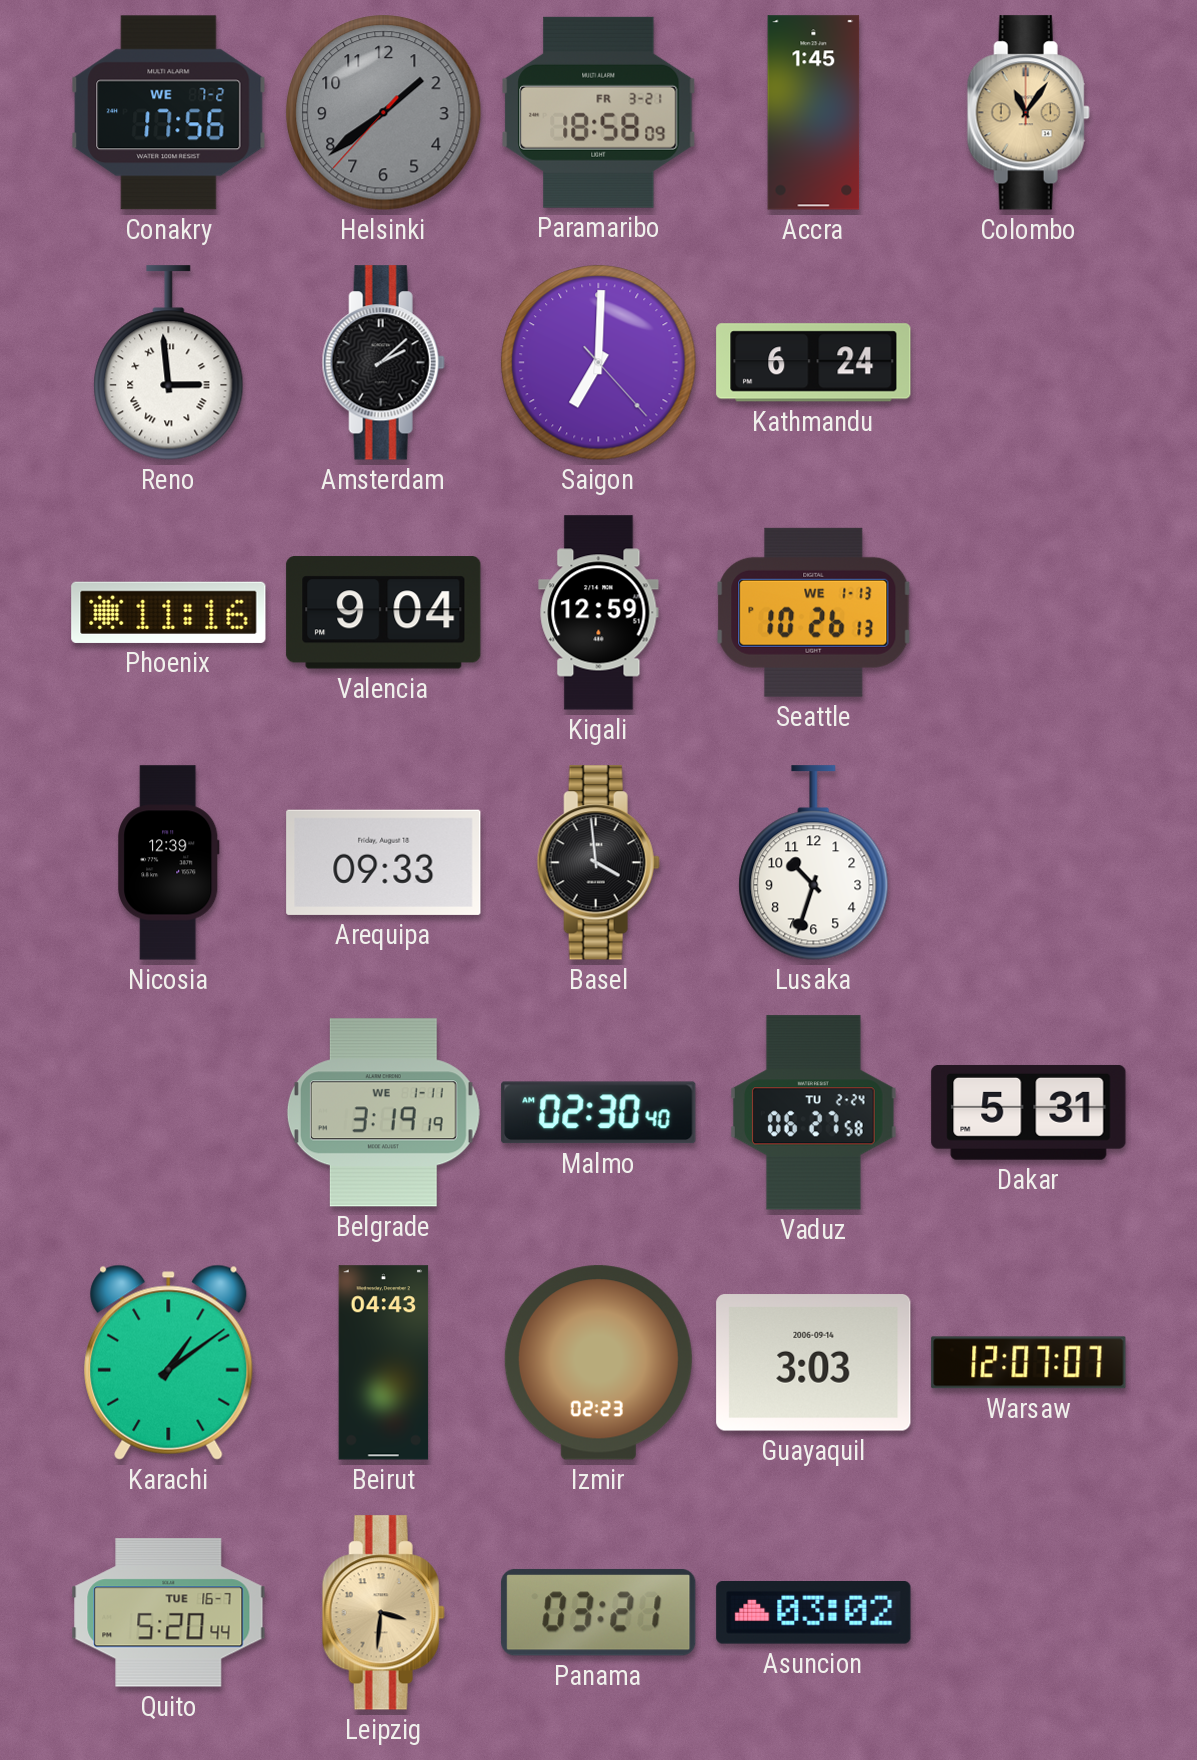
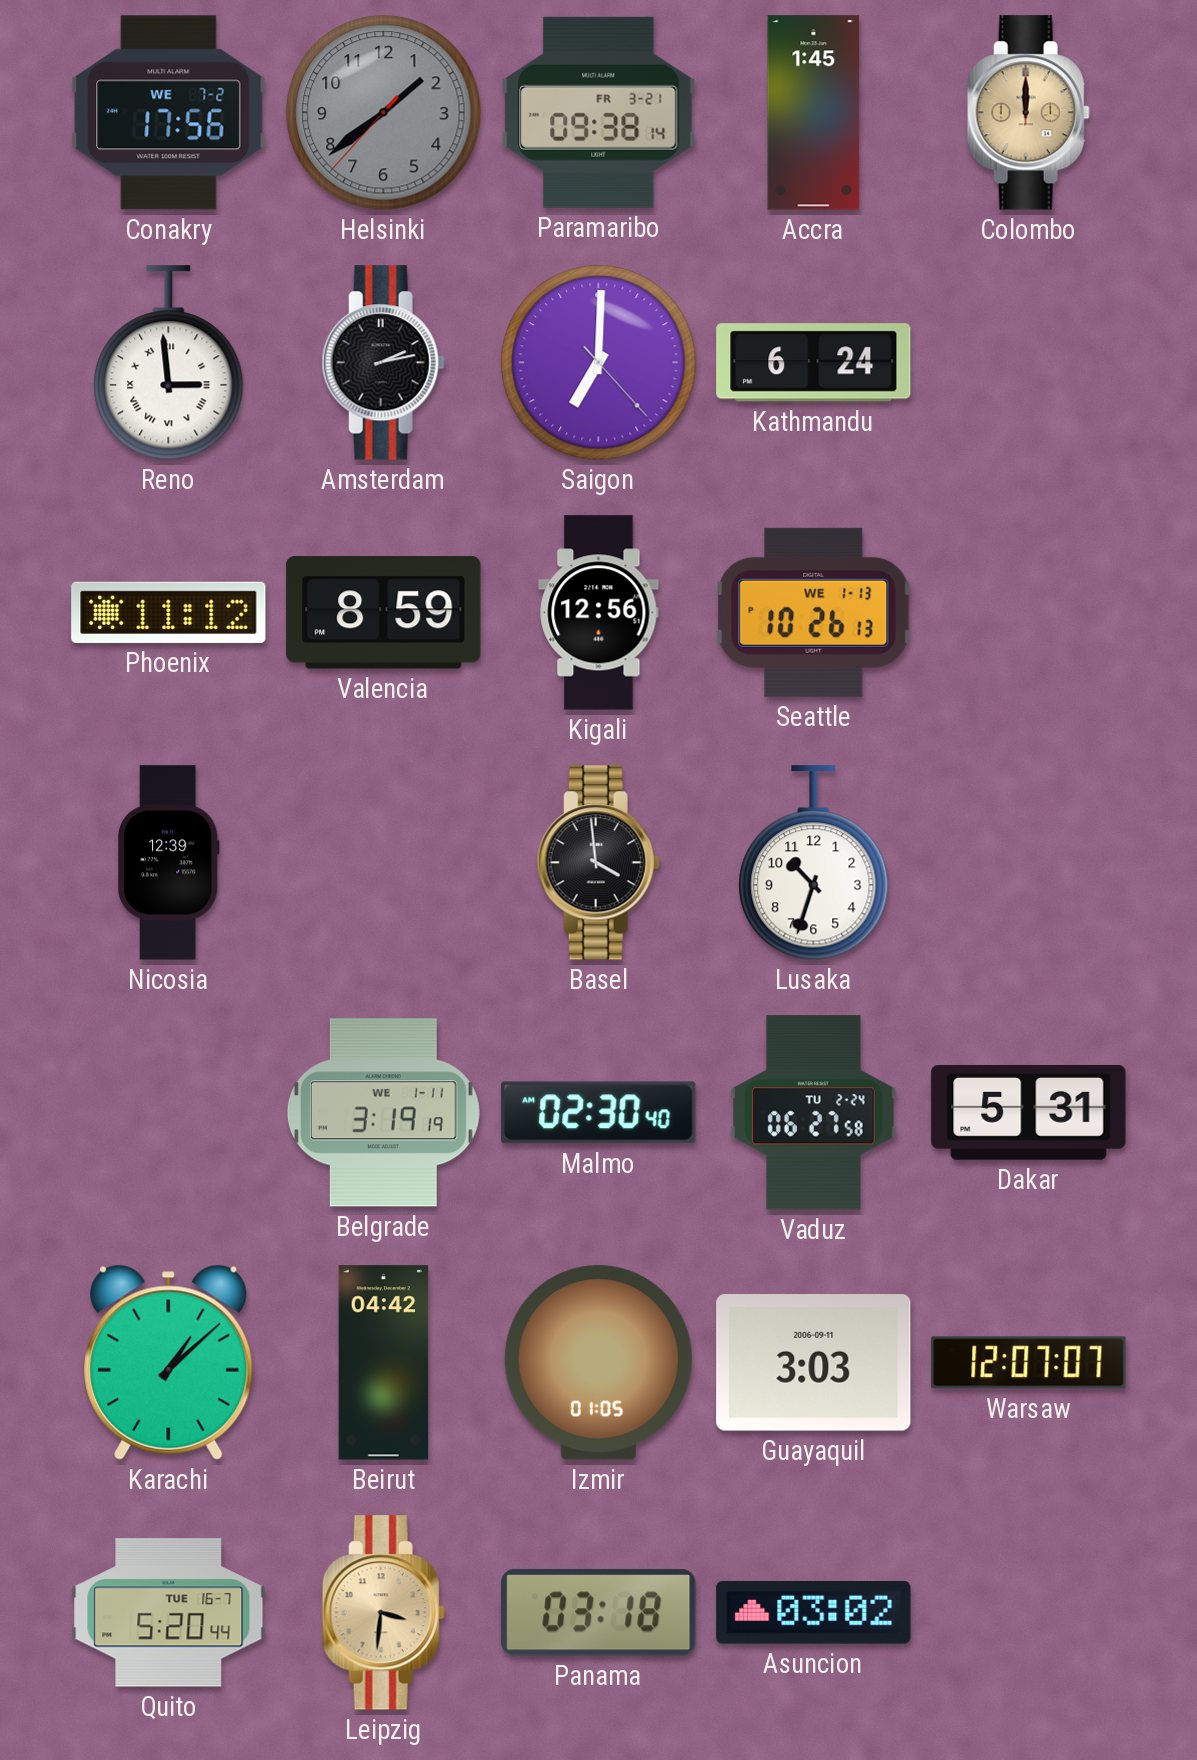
Paramaribo: 18:58 -> 09:38
Colombo: 11:06 -> 12:00
Amsterdam: 2:08 -> 2:13
Phoenix: 11:16 -> 11:12
Valencia: 9:04 -> 8:59
Kigali: 12:59 -> 12:56
Arequipa: 09:33 -> none
Karachi: 1:09 -> 1:08
Beirut: 04:43 -> 04:42
Izmir: 02:23 -> 01:05
Guayaquil date: 2006-09-14 -> 2006-09-11
Panama: 03:21 -> 03:18
